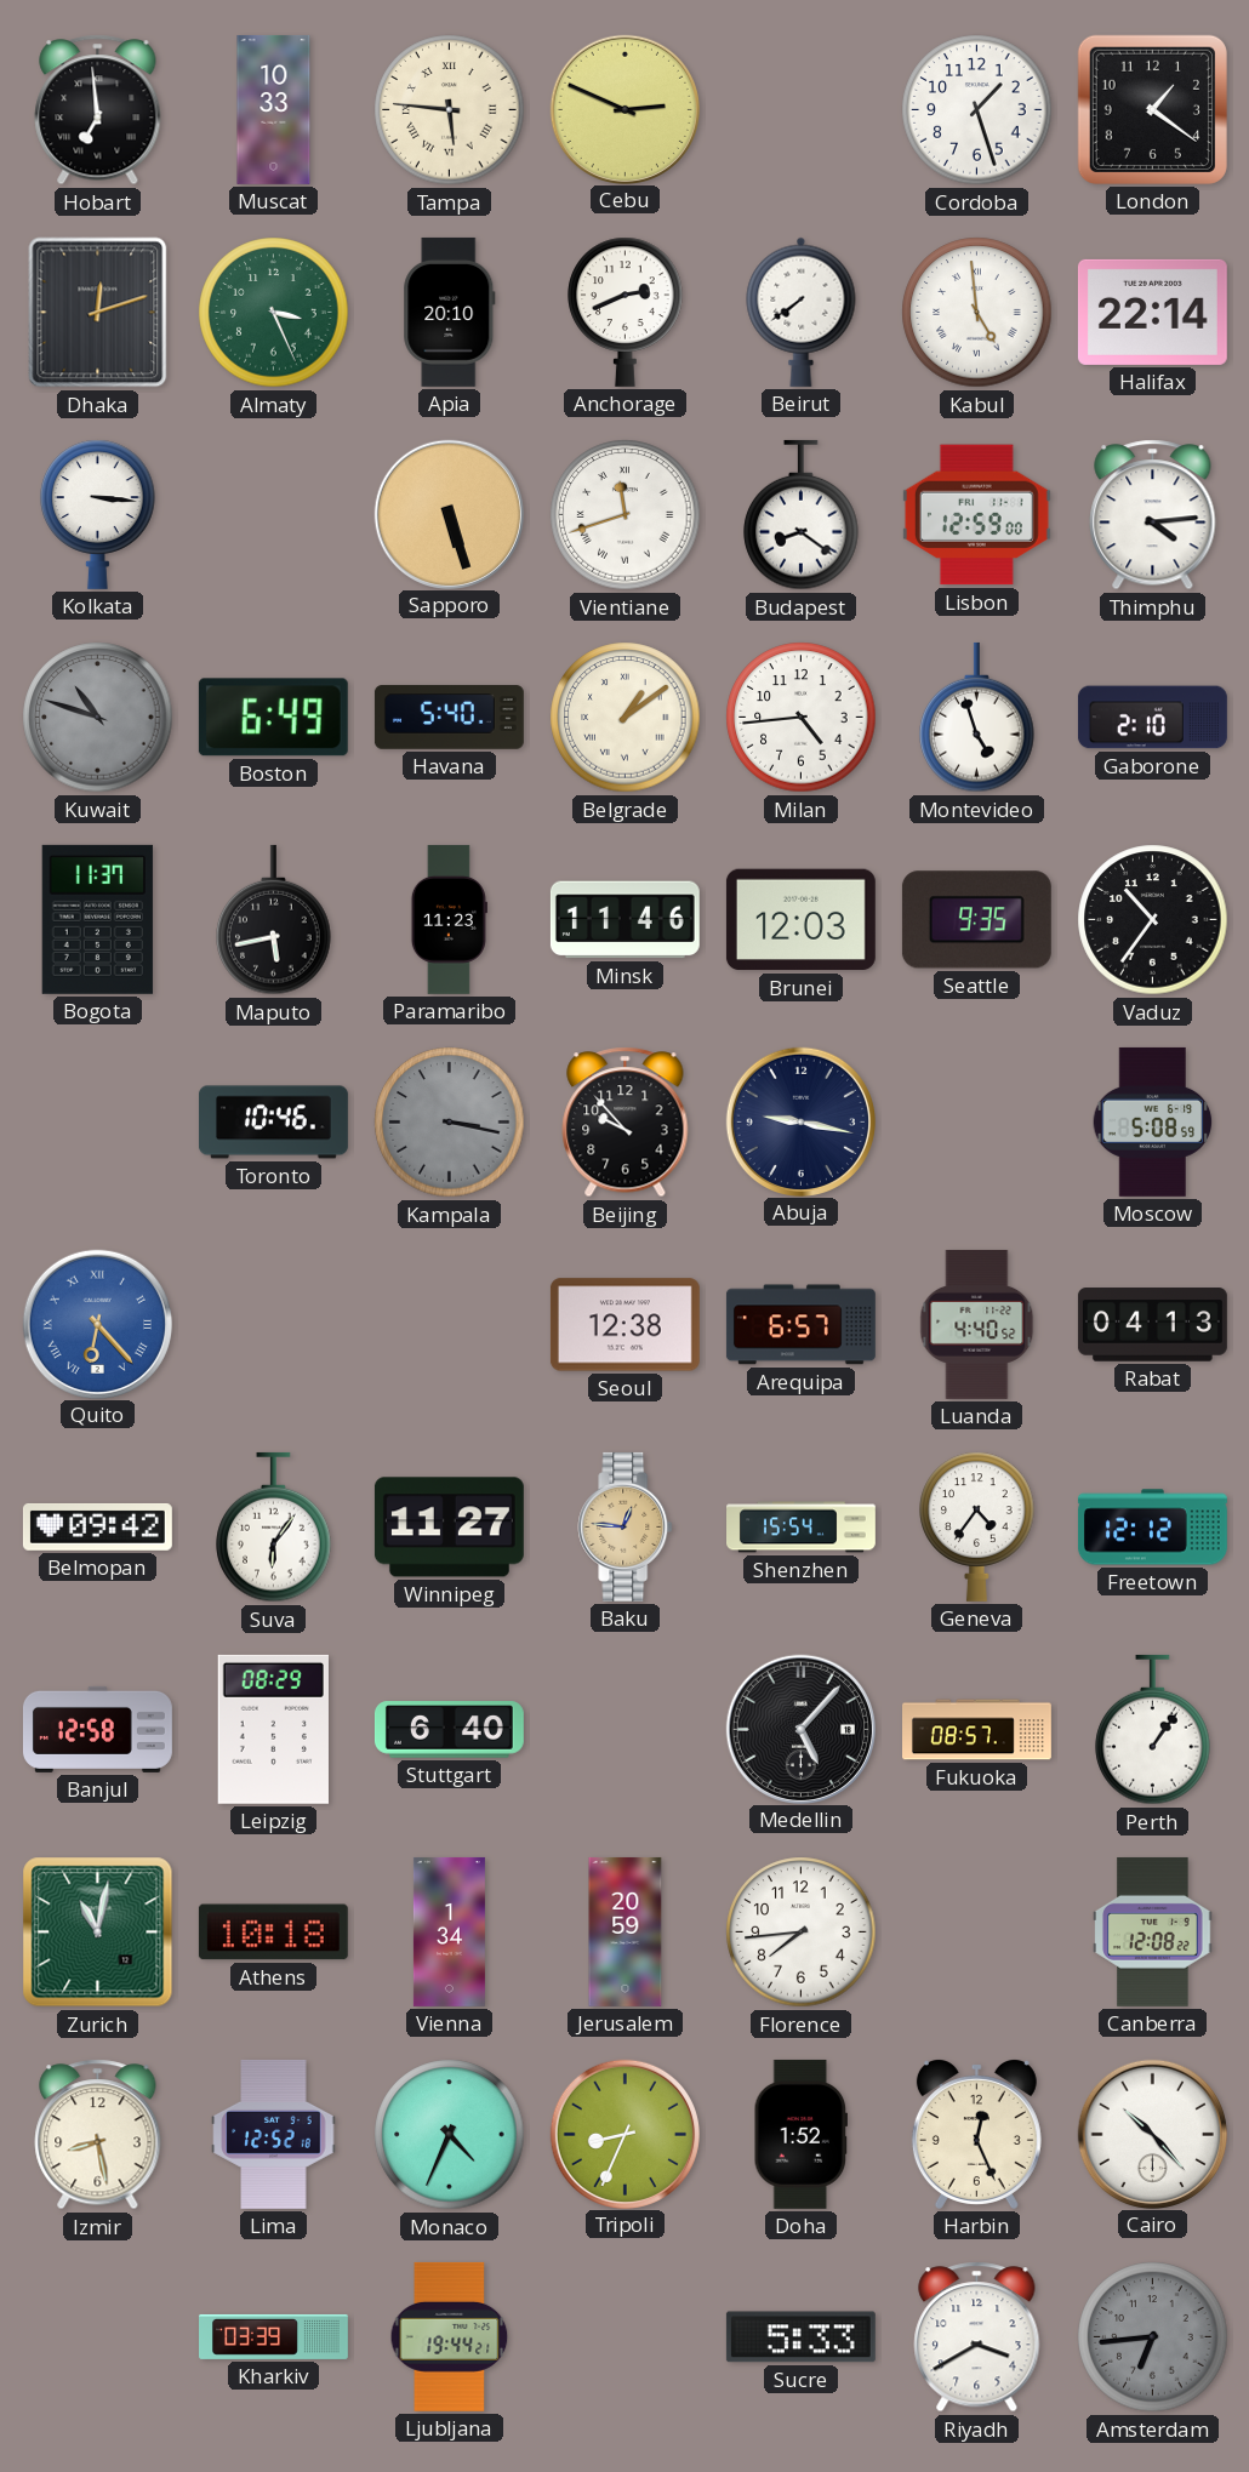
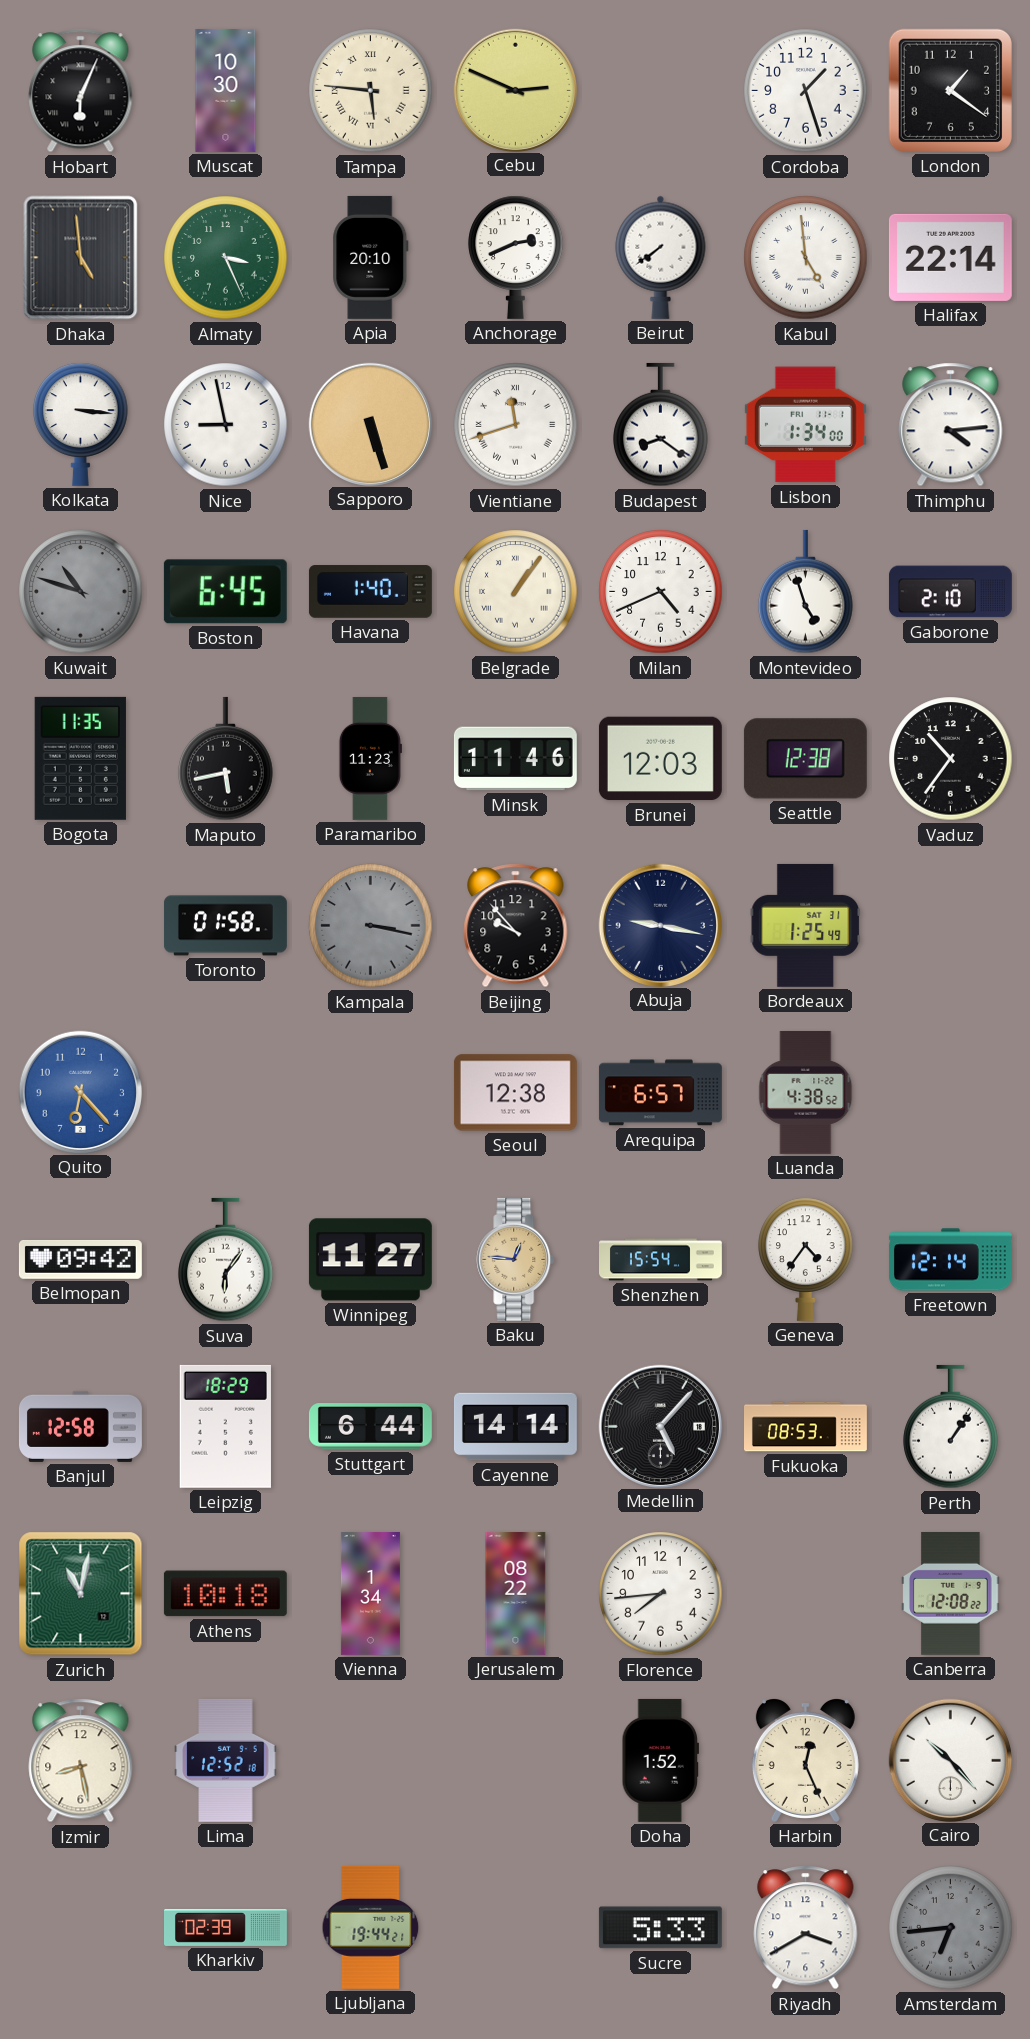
Hobart: 6:59 -> 6:04
Muscat: 10:33 -> 10:30
Dhaka: 12:12 -> 4:59
Nice: none -> 8:58
Lisbon: 12:59 -> 1:34
Boston: 6:49 -> 6:45
Havana: 5:40 -> 1:40
Belgrade: 1:09 -> 1:06
Milan: 4:44 -> 4:41
Bogota: 11:37 -> 11:35
Seattle: 9:35 -> 12:38
Toronto: 10:46 -> 01:58
Bordeaux: none -> 1:25
Moscow: 5:08 -> none
Quito numerals: Roman -> Arabic
Luanda: 4:40 -> 4:38
Rabat: 04:13 -> none
Freetown: 12:12 -> 12:14
Leipzig: 08:29 -> 18:29
Stuttgart: 6:40 -> 6:44
Cayenne: none -> 14:14
Fukuoka: 08:57 -> 08:53
Jerusalem: 20:59 -> 08:22
Monaco: 4:34 -> none
Tripoli: 8:34 -> none
Kharkiv: 03:39 -> 02:39
